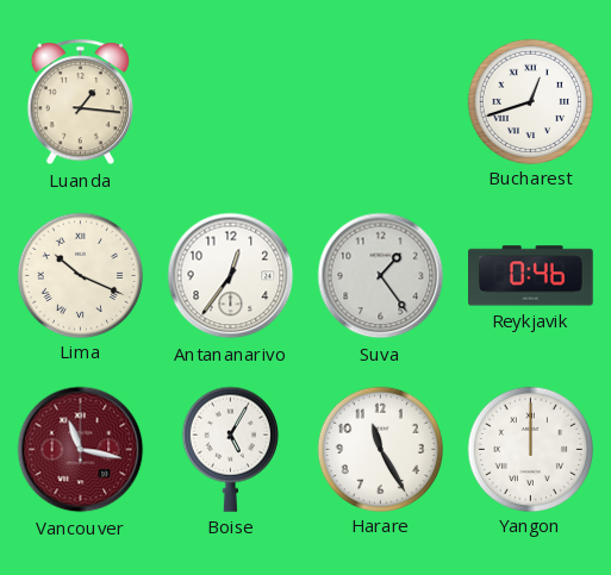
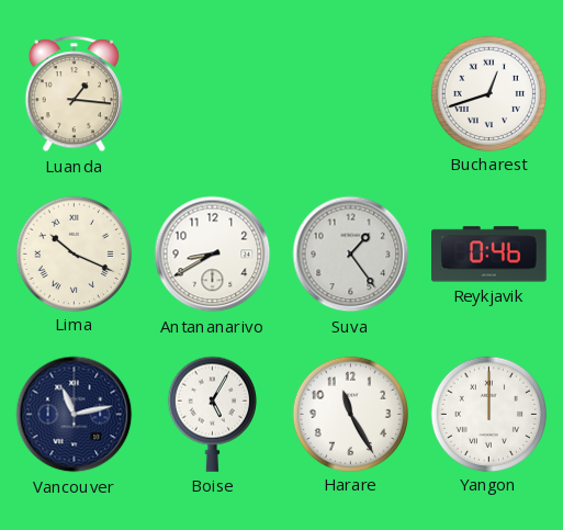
Antananarivo: 12:36 -> 8:40
Vancouver: 11:17 -> 11:13
Vancouver dial: burgundy -> navy
